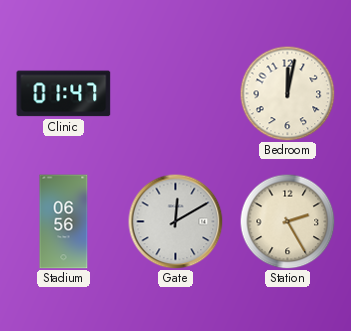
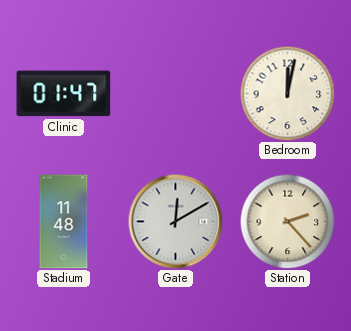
Stadium: 06:56 -> 11:48
Station: 2:25 -> 2:23
